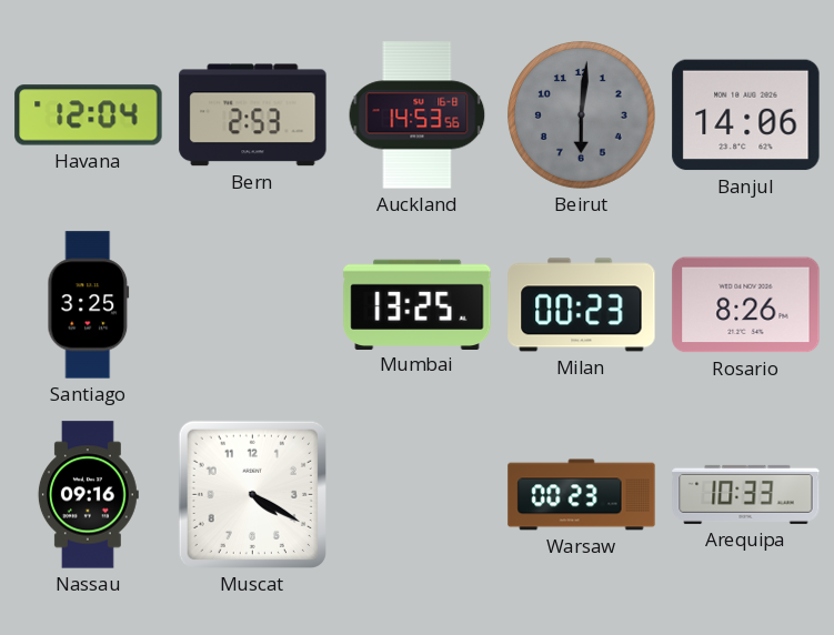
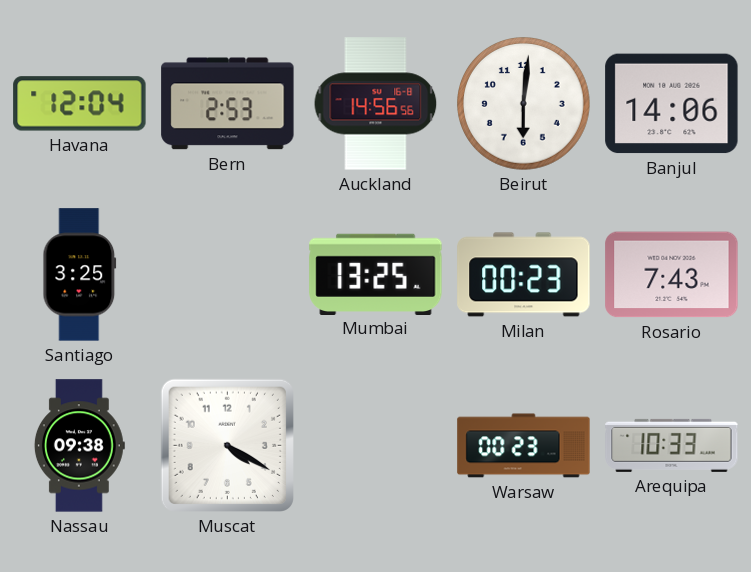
Auckland: 14:53 -> 14:56
Beirut dial: grey -> white
Rosario: 8:26 -> 7:43
Nassau: 09:16 -> 09:38
